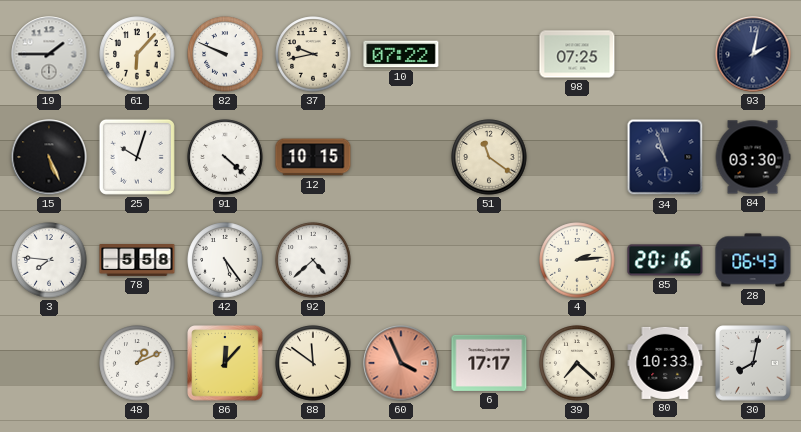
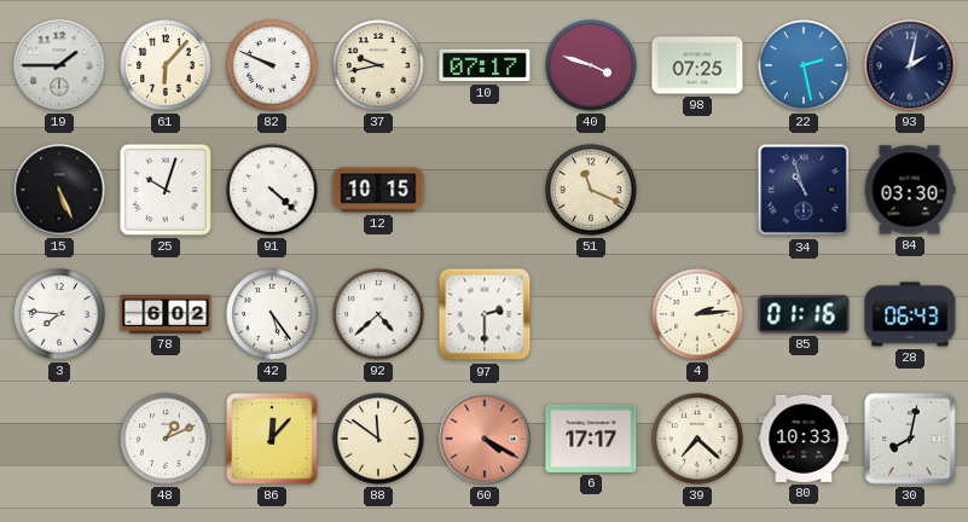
10: 07:22 -> 07:17
40: none -> 3:48
22: none -> 2:28
51: 11:21 -> 11:19
78: 5:58 -> 6:02
97: none -> 2:30
85: 20:16 -> 01:16
60: 3:56 -> 4:20
